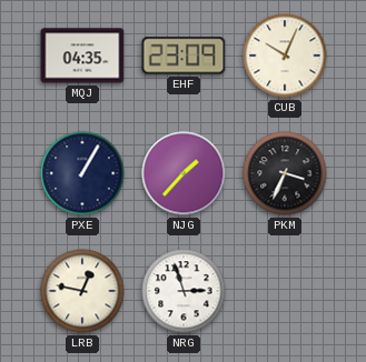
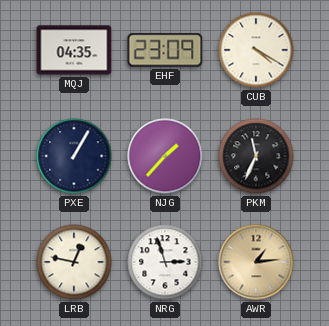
CUB: 10:04 -> 4:20
PKM: 3:34 -> 11:34
AWR: none -> 1:14
